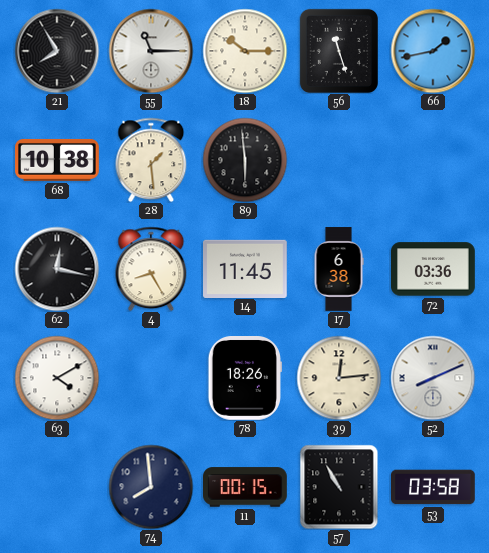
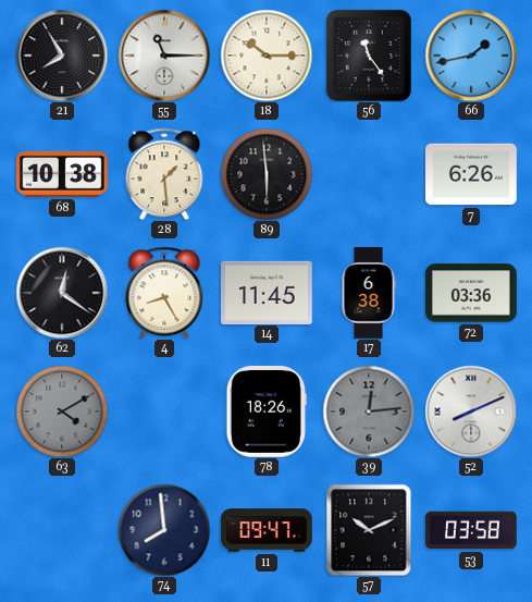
56: 11:27 -> 11:24
7: none -> 6:26
62: 12:17 -> 12:21
63 dial: white -> grey
39 dial: cream -> grey
11: 00:15 -> 09:47
57: 10:55 -> 10:11
